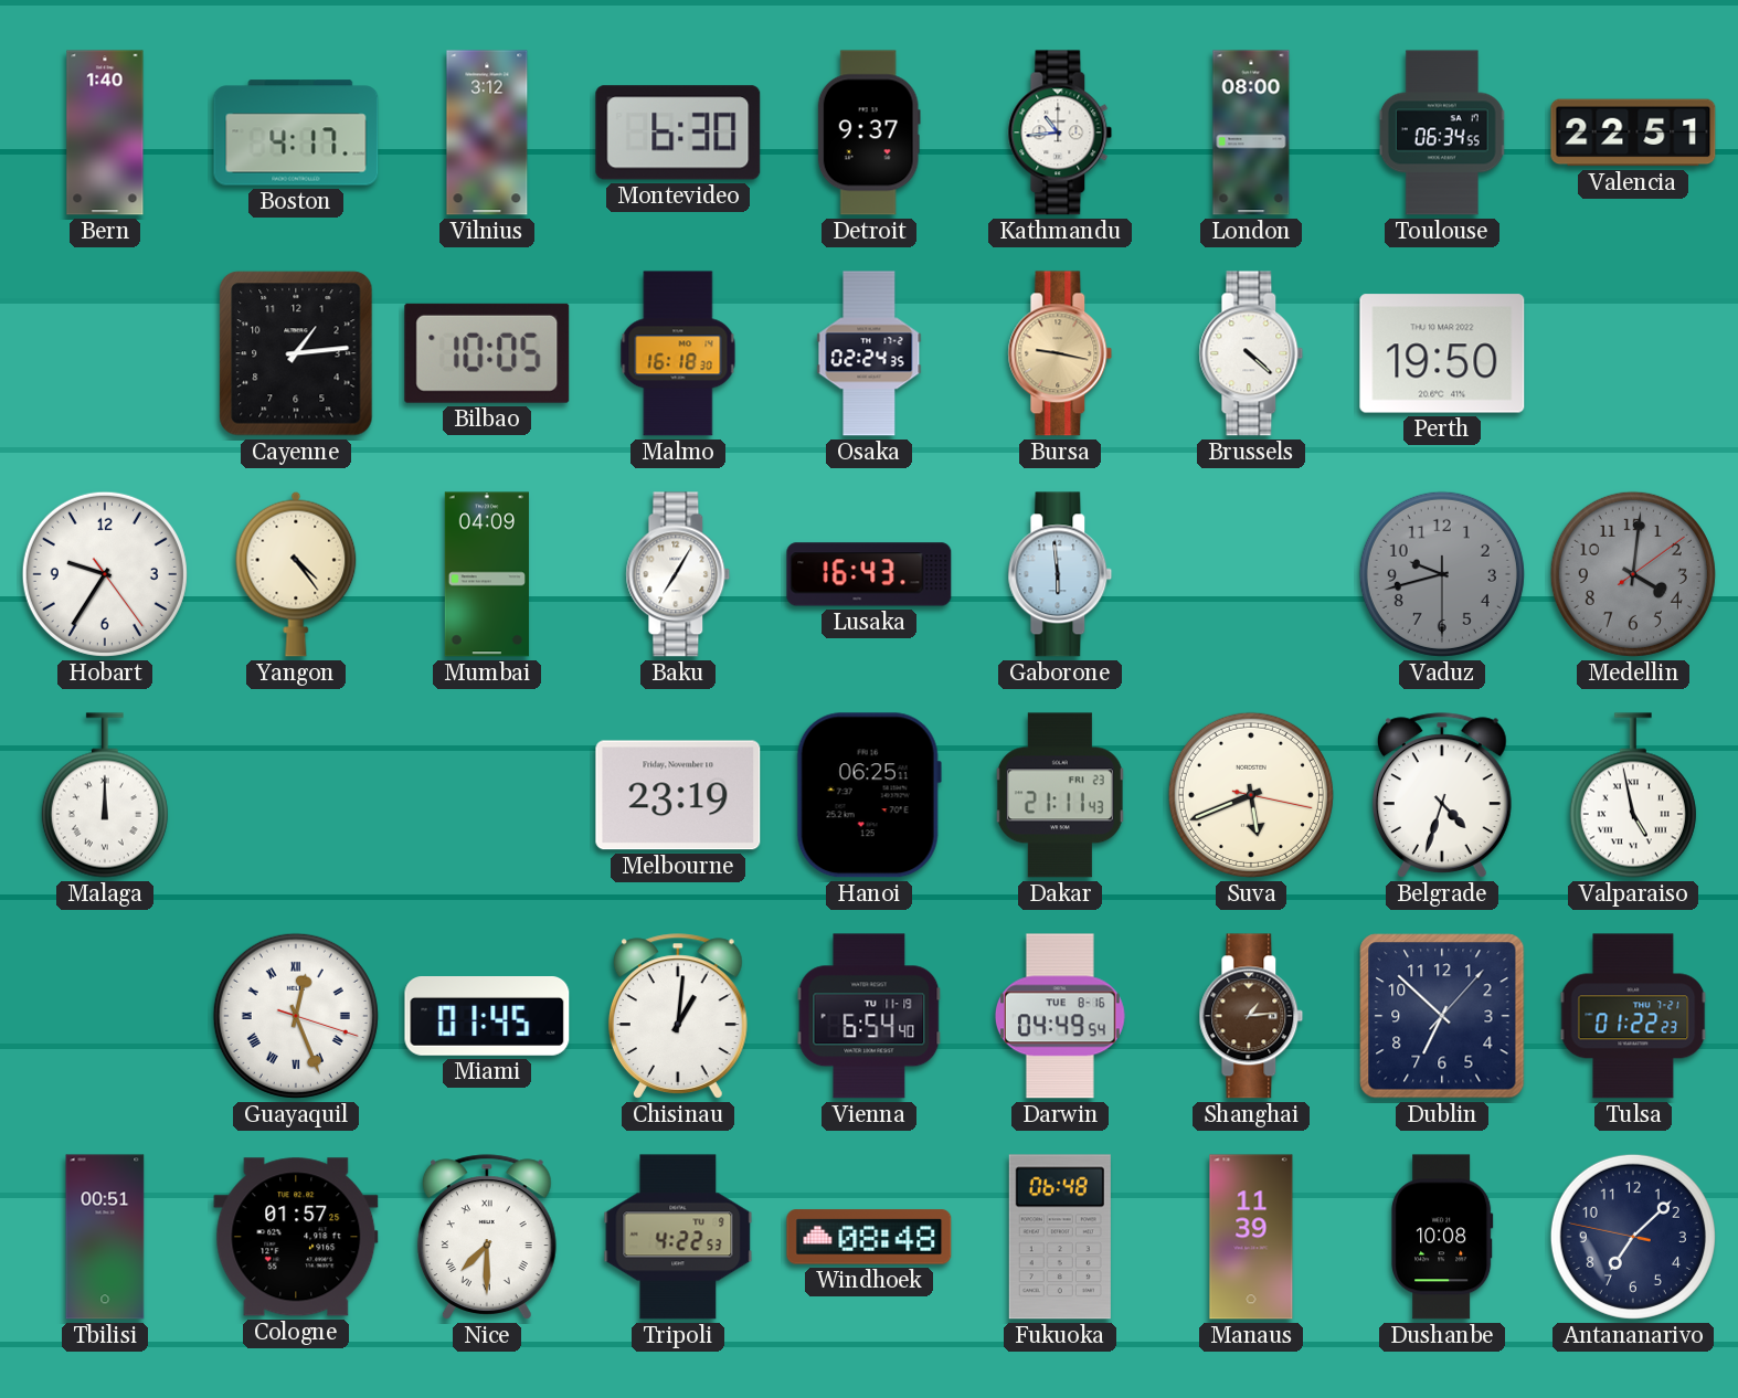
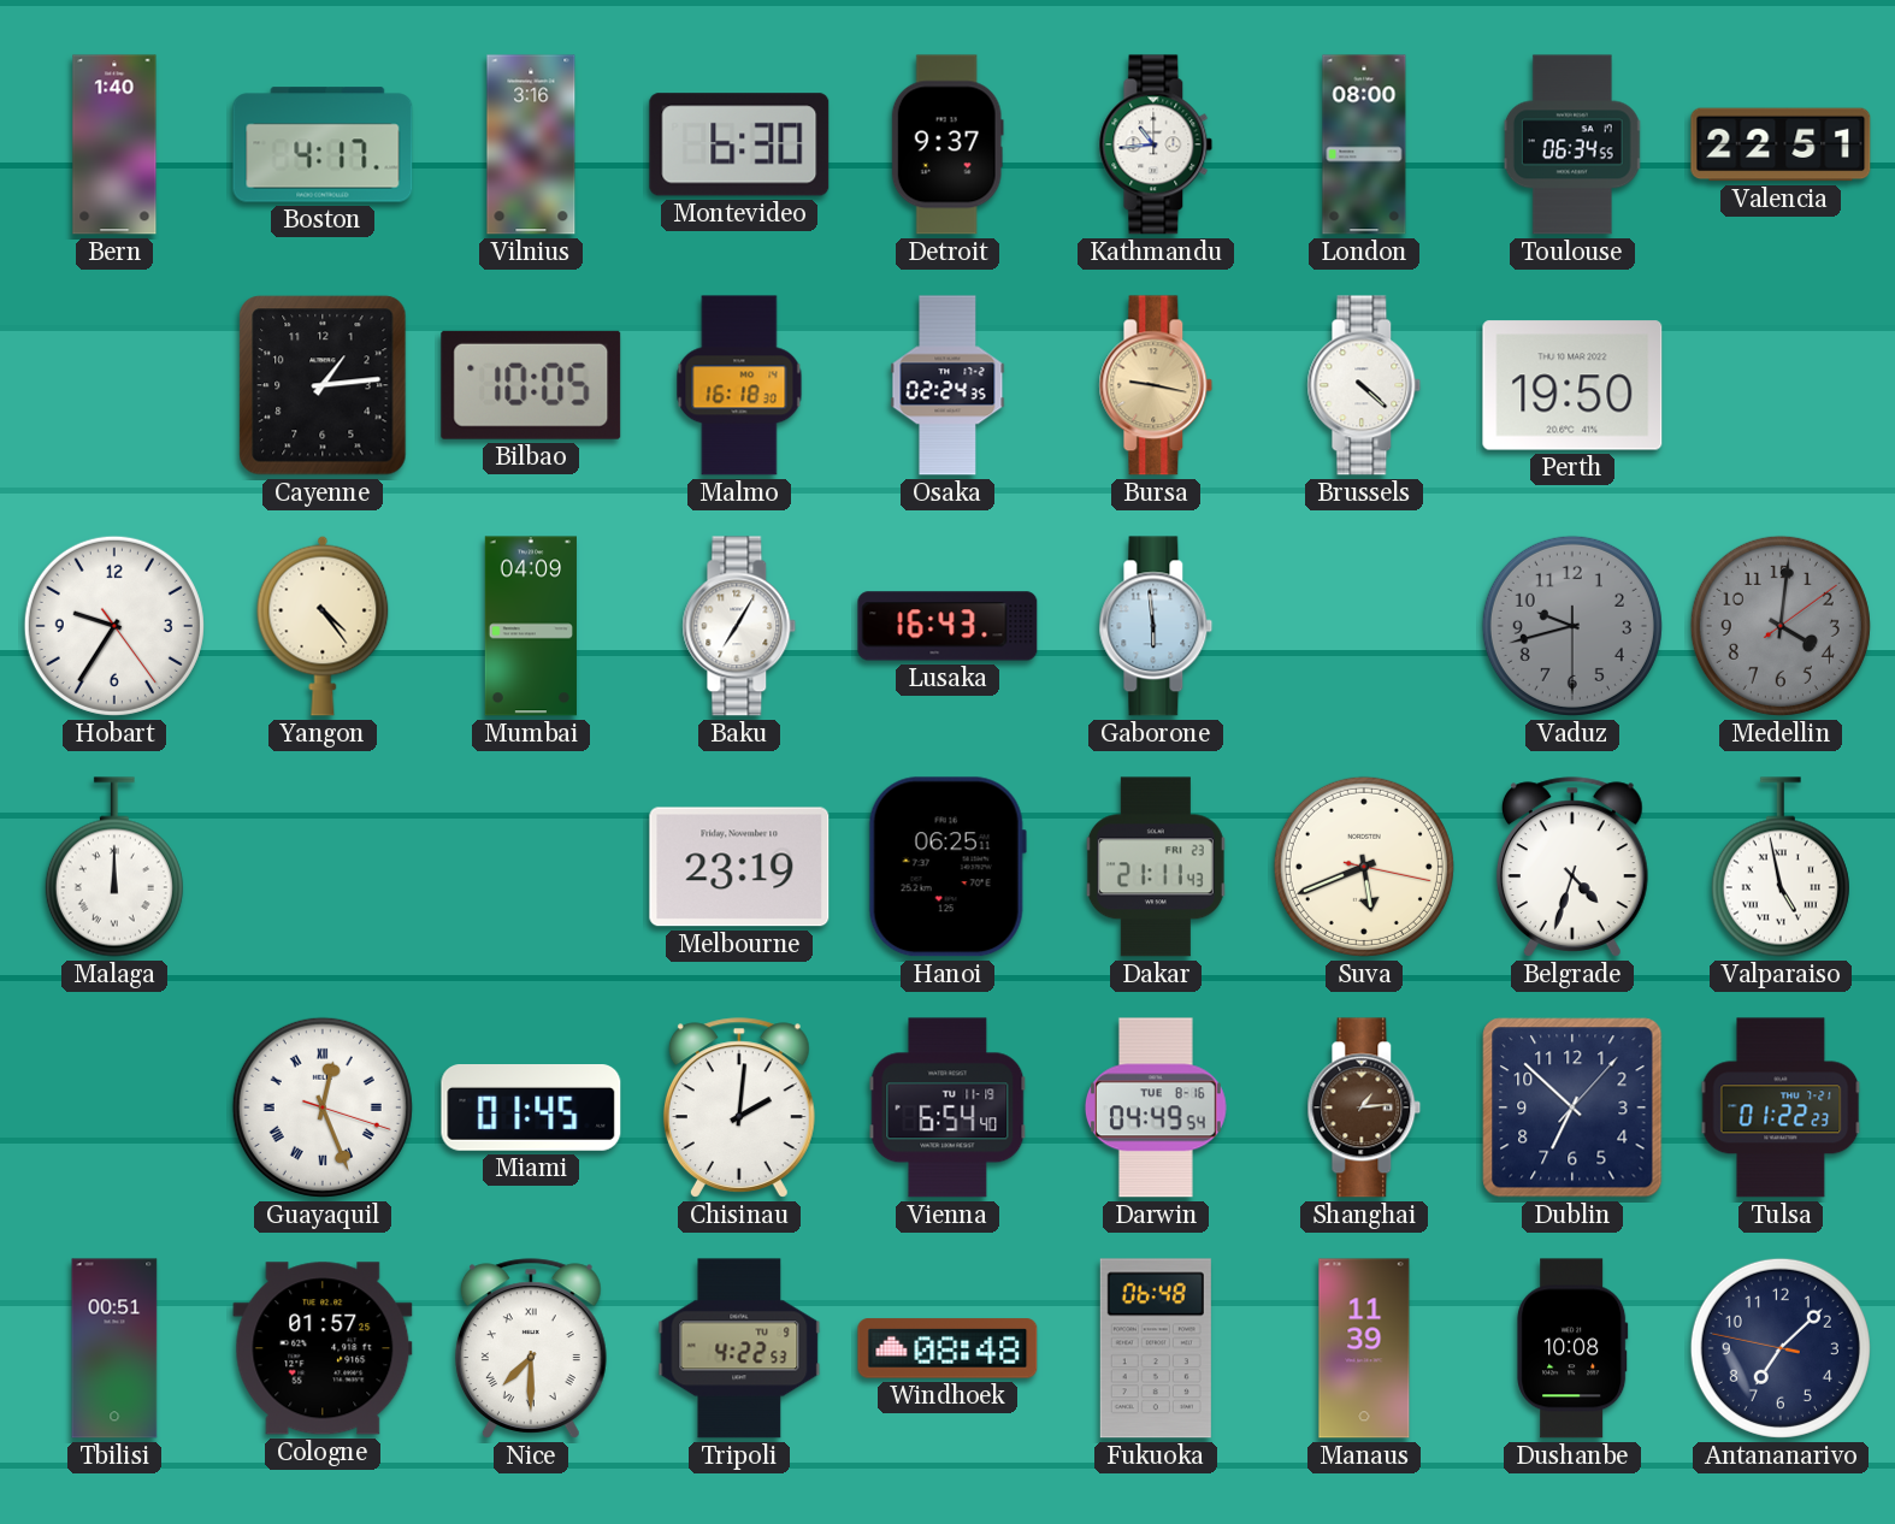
Vilnius: 3:12 -> 3:16
Chisinau: 1:01 -> 2:01
